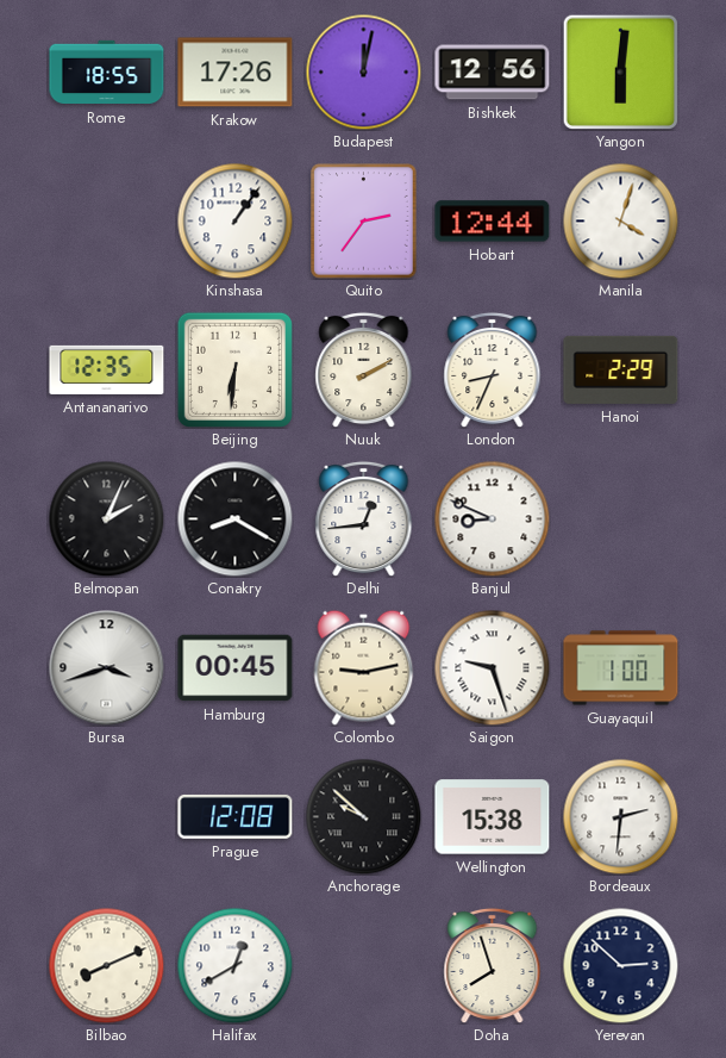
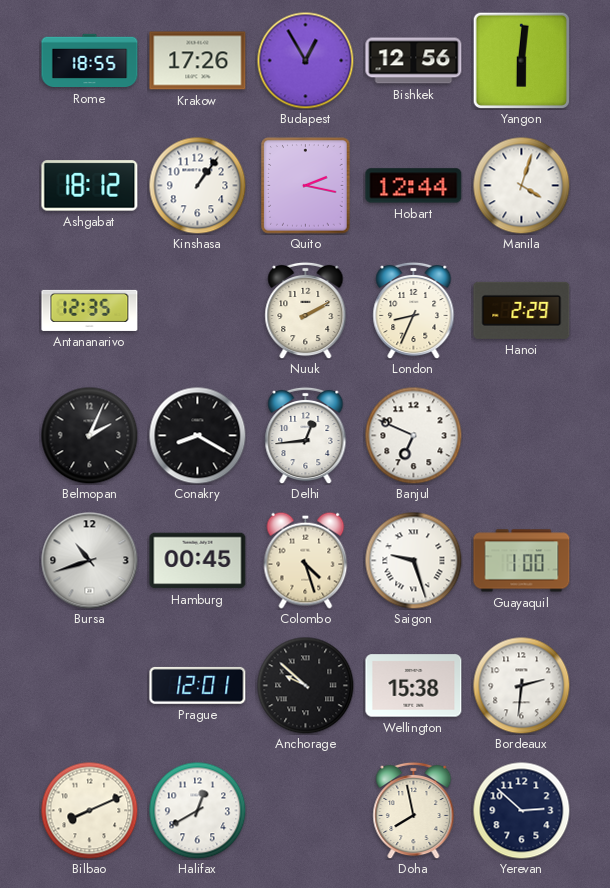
Budapest: 12:02 -> 12:55
Ashgabat: none -> 18:12
Quito: 2:36 -> 2:17
Beijing: 6:31 -> none
Banjul: 8:49 -> 6:49
Bursa: 3:42 -> 10:42
Colombo: 9:13 -> 4:27
Prague: 12:08 -> 12:01
Doha: 7:57 -> 7:58
